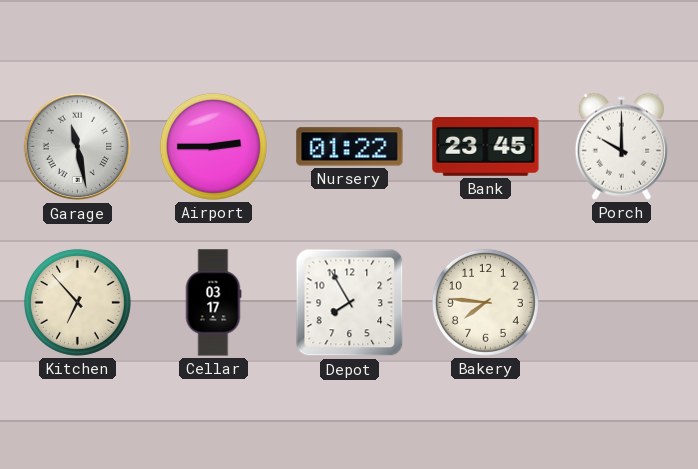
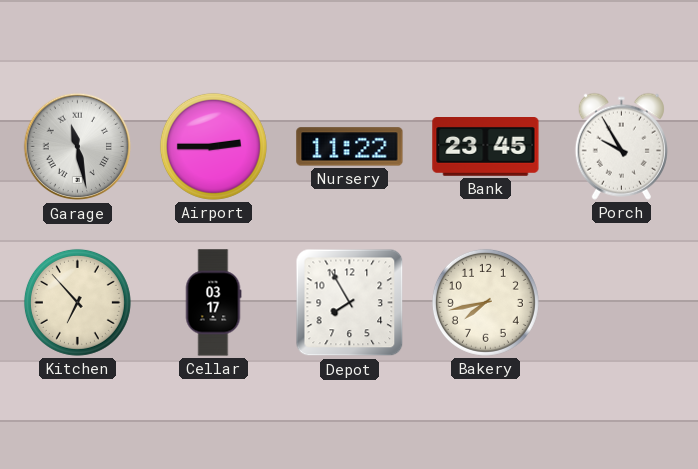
Nursery: 01:22 -> 11:22
Porch: 10:00 -> 9:55
Bakery: 7:46 -> 7:43
